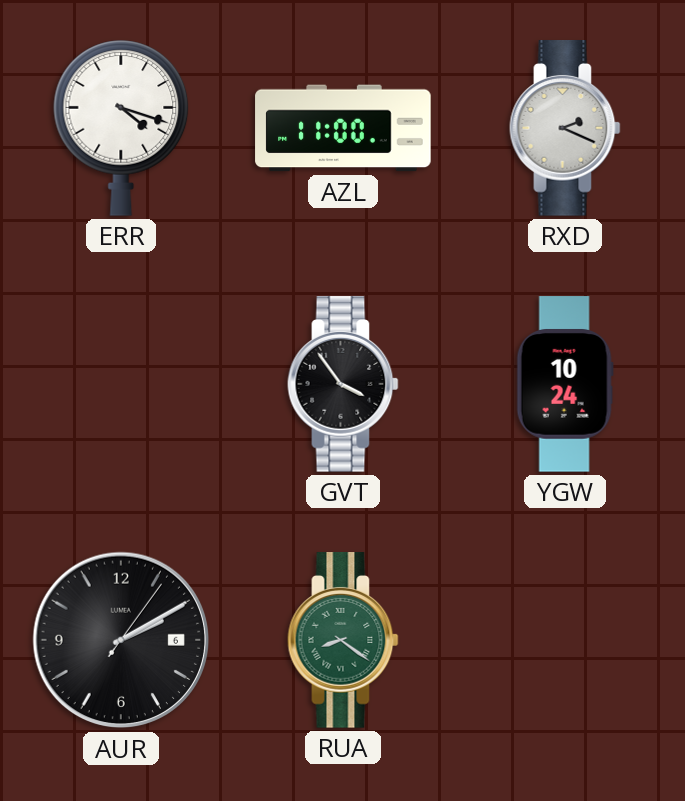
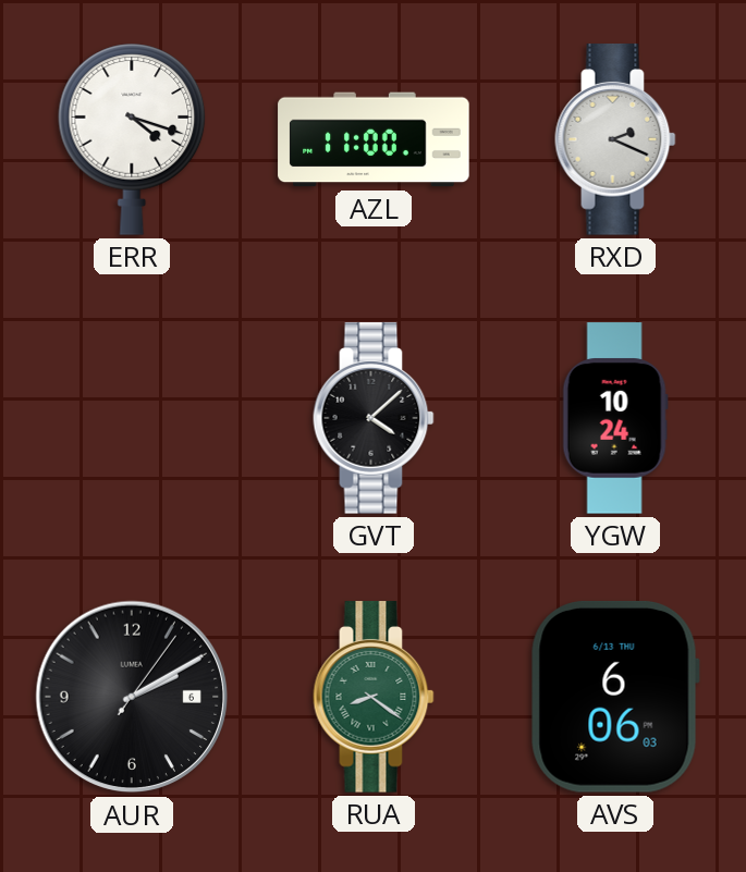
GVT: 3:54 -> 4:08
AVS: none -> 6:06
